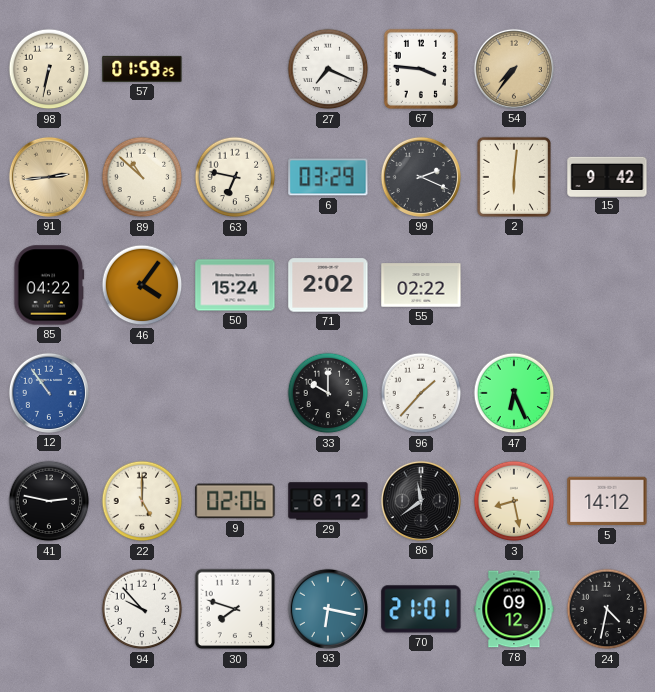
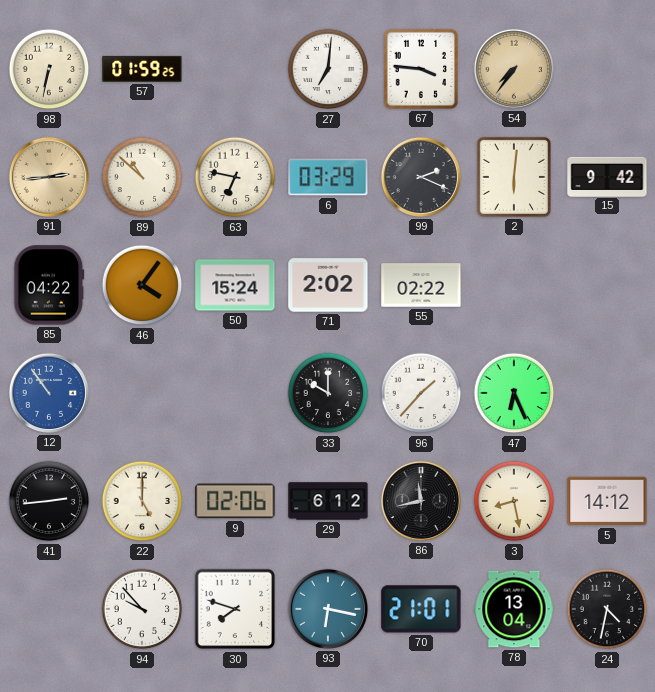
27: 7:19 -> 7:01
41: 2:47 -> 2:44
86: 11:39 -> 11:43
78: 09:12 -> 13:04
